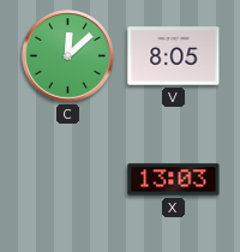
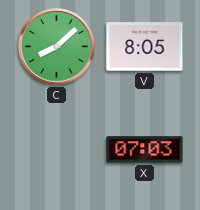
C: 12:08 -> 8:08
X: 13:03 -> 07:03
